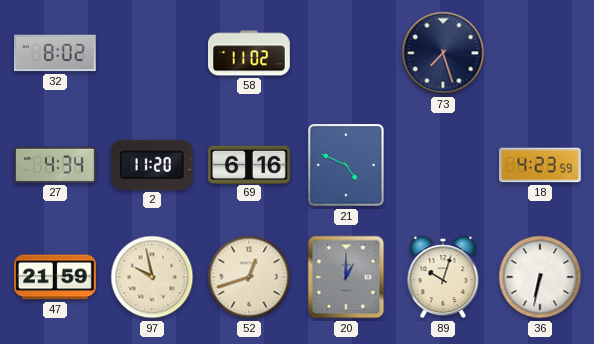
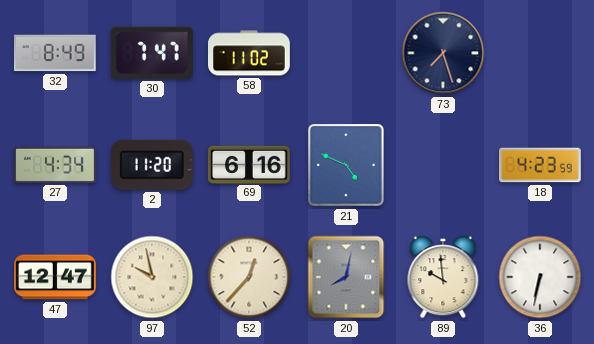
32: 8:02 -> 8:49
30: none -> 7:47
47: 21:59 -> 12:47
52: 12:42 -> 12:37
20: 1:00 -> 8:02
89: 10:03 -> 9:59
